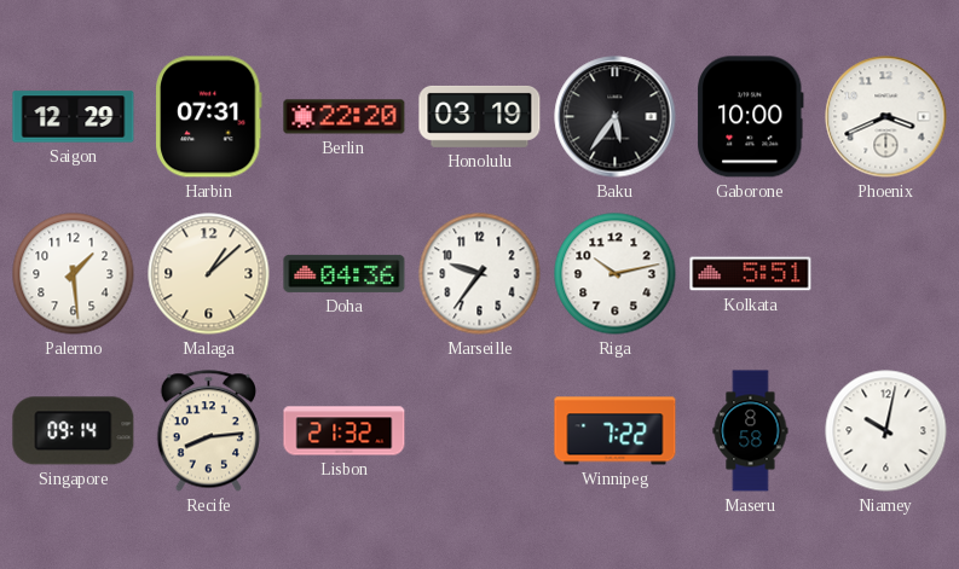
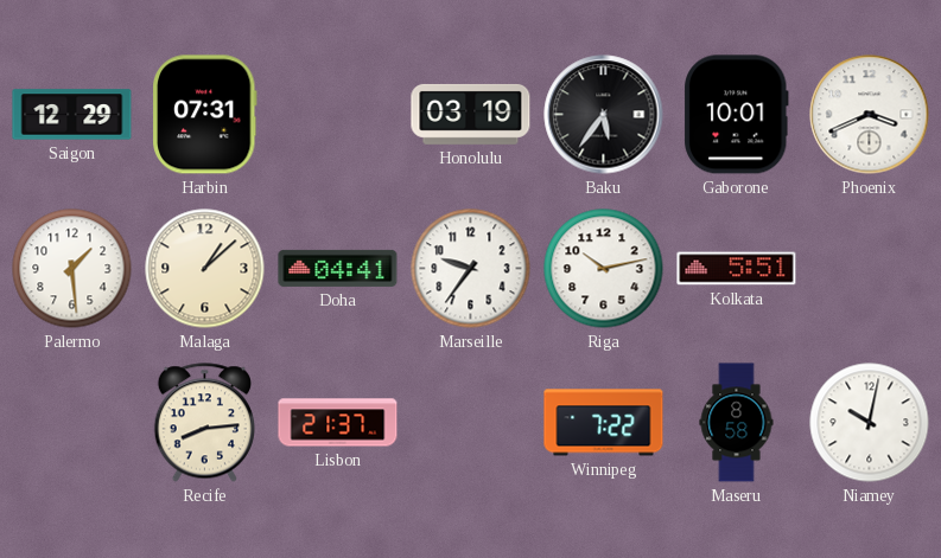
Berlin: 22:20 -> none
Gaborone: 10:00 -> 10:01
Doha: 04:36 -> 04:41
Singapore: 09:14 -> none
Lisbon: 21:32 -> 21:37
